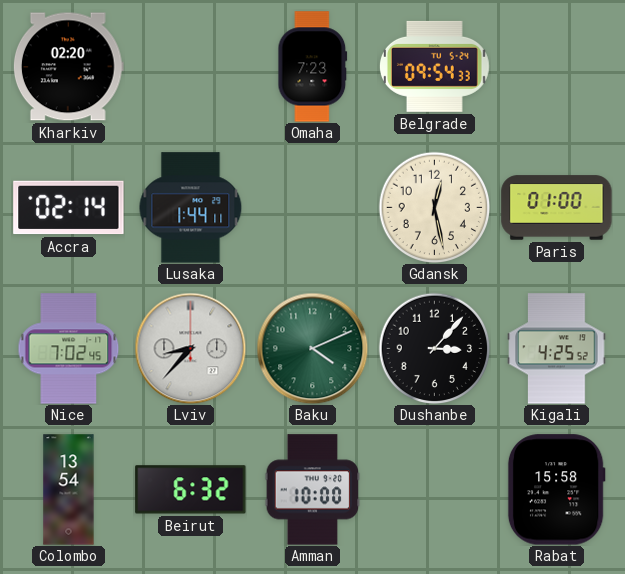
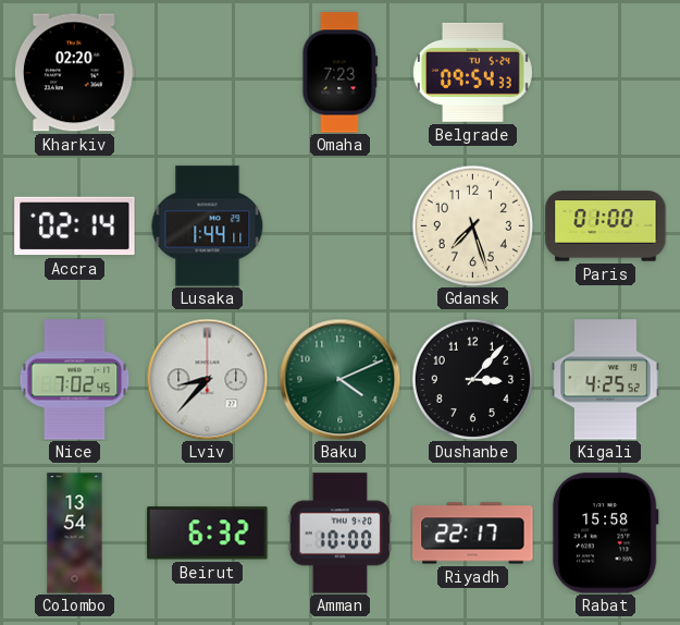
Gdansk: 12:28 -> 7:27
Riyadh: none -> 22:17
